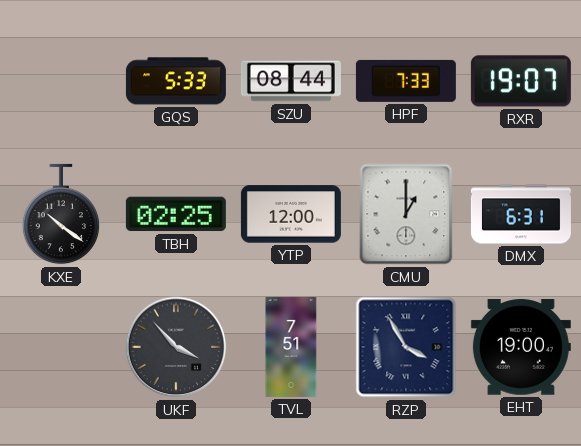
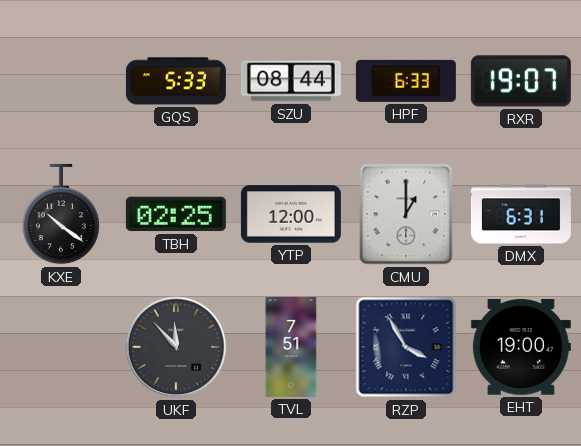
HPF: 7:33 -> 6:33
UKF: 3:53 -> 11:53
